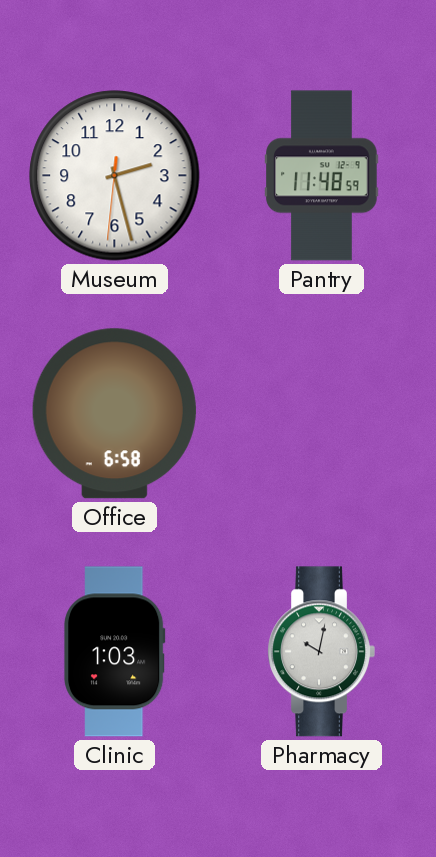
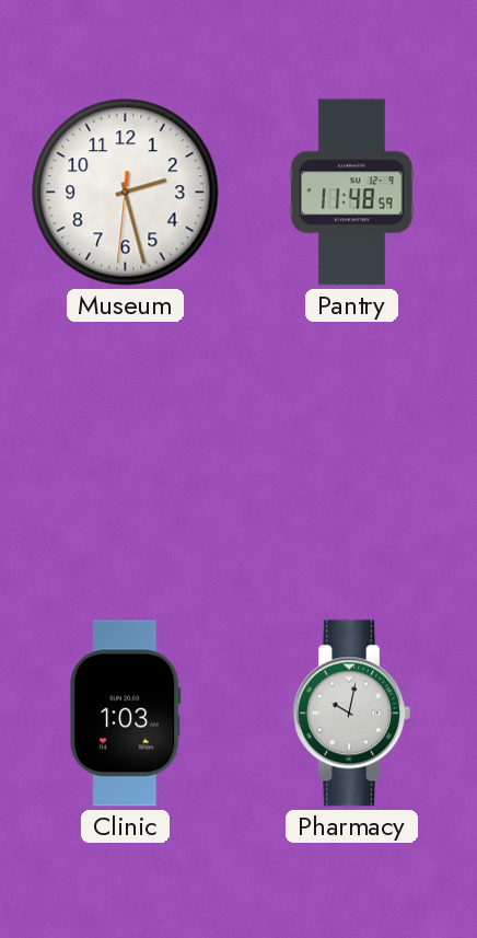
Office: 6:58 -> none
